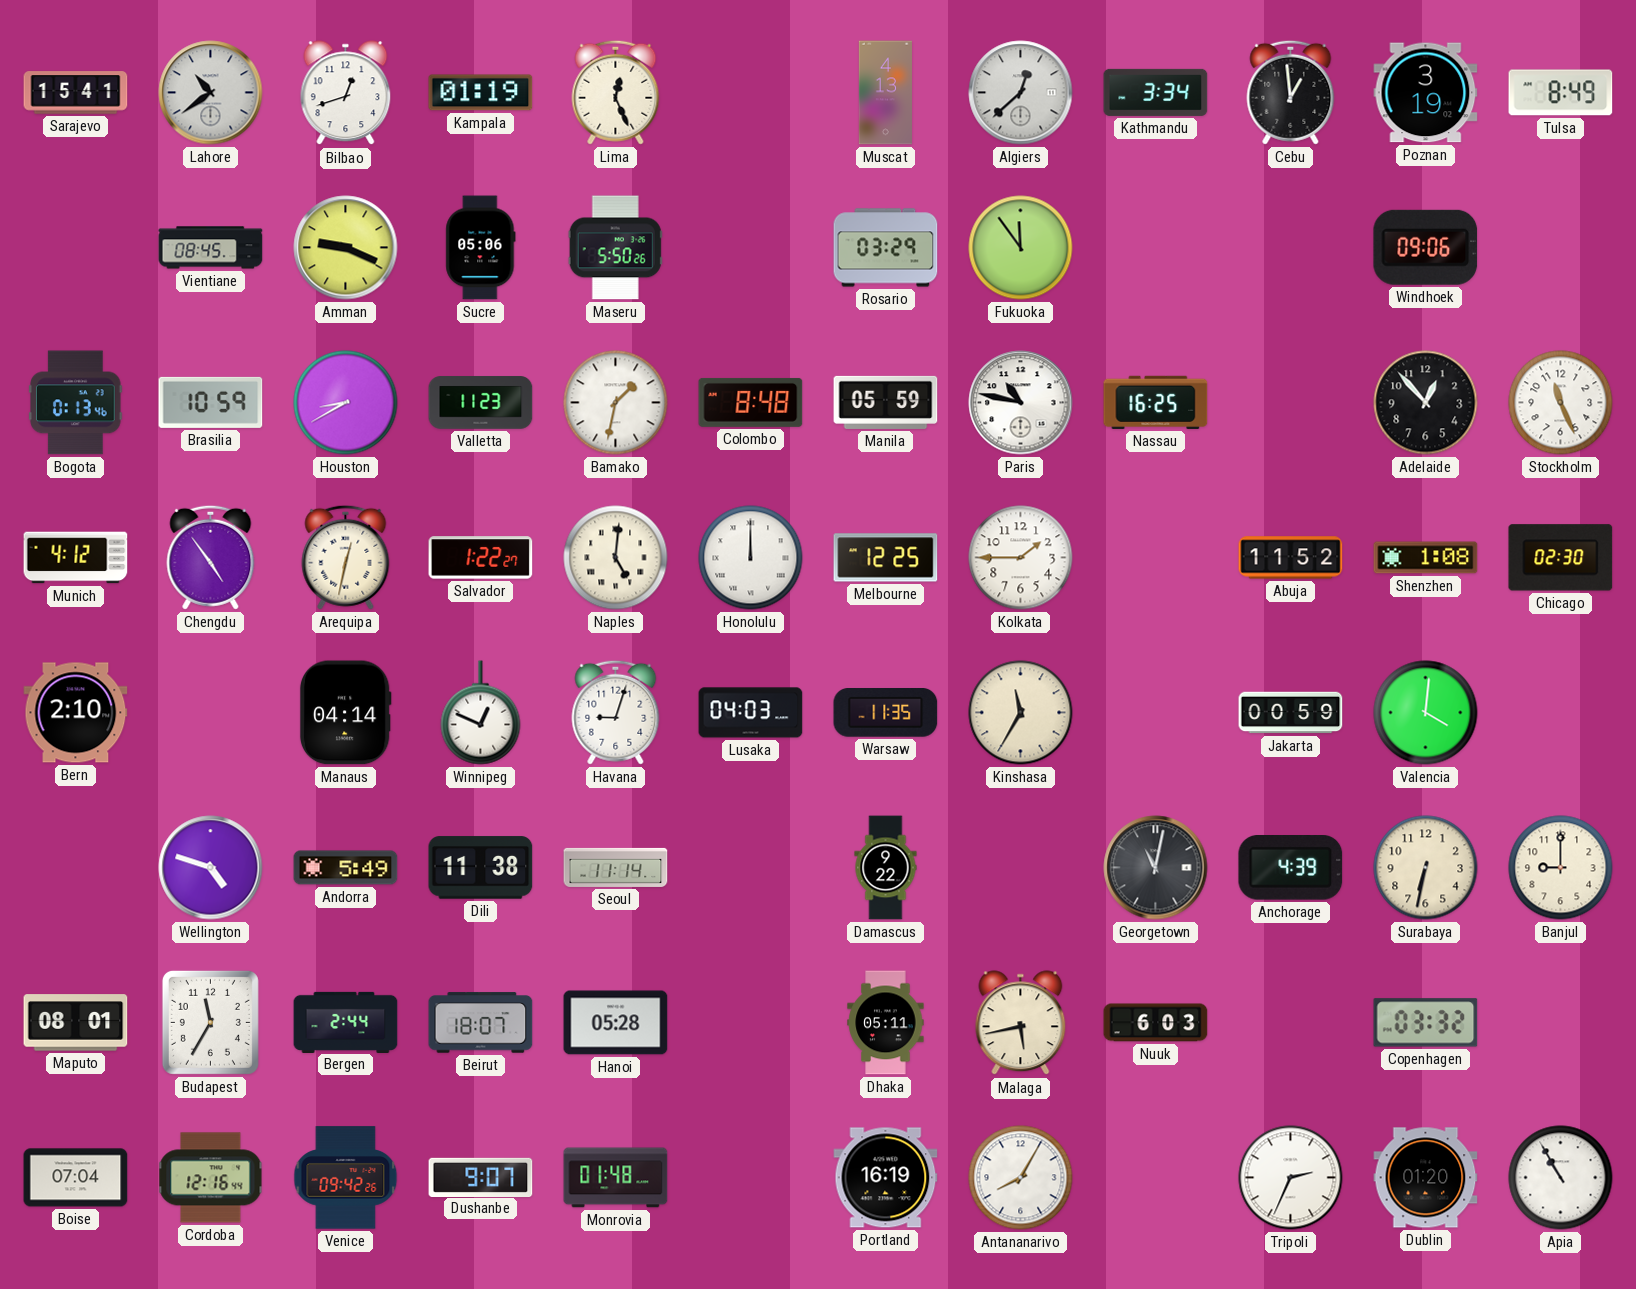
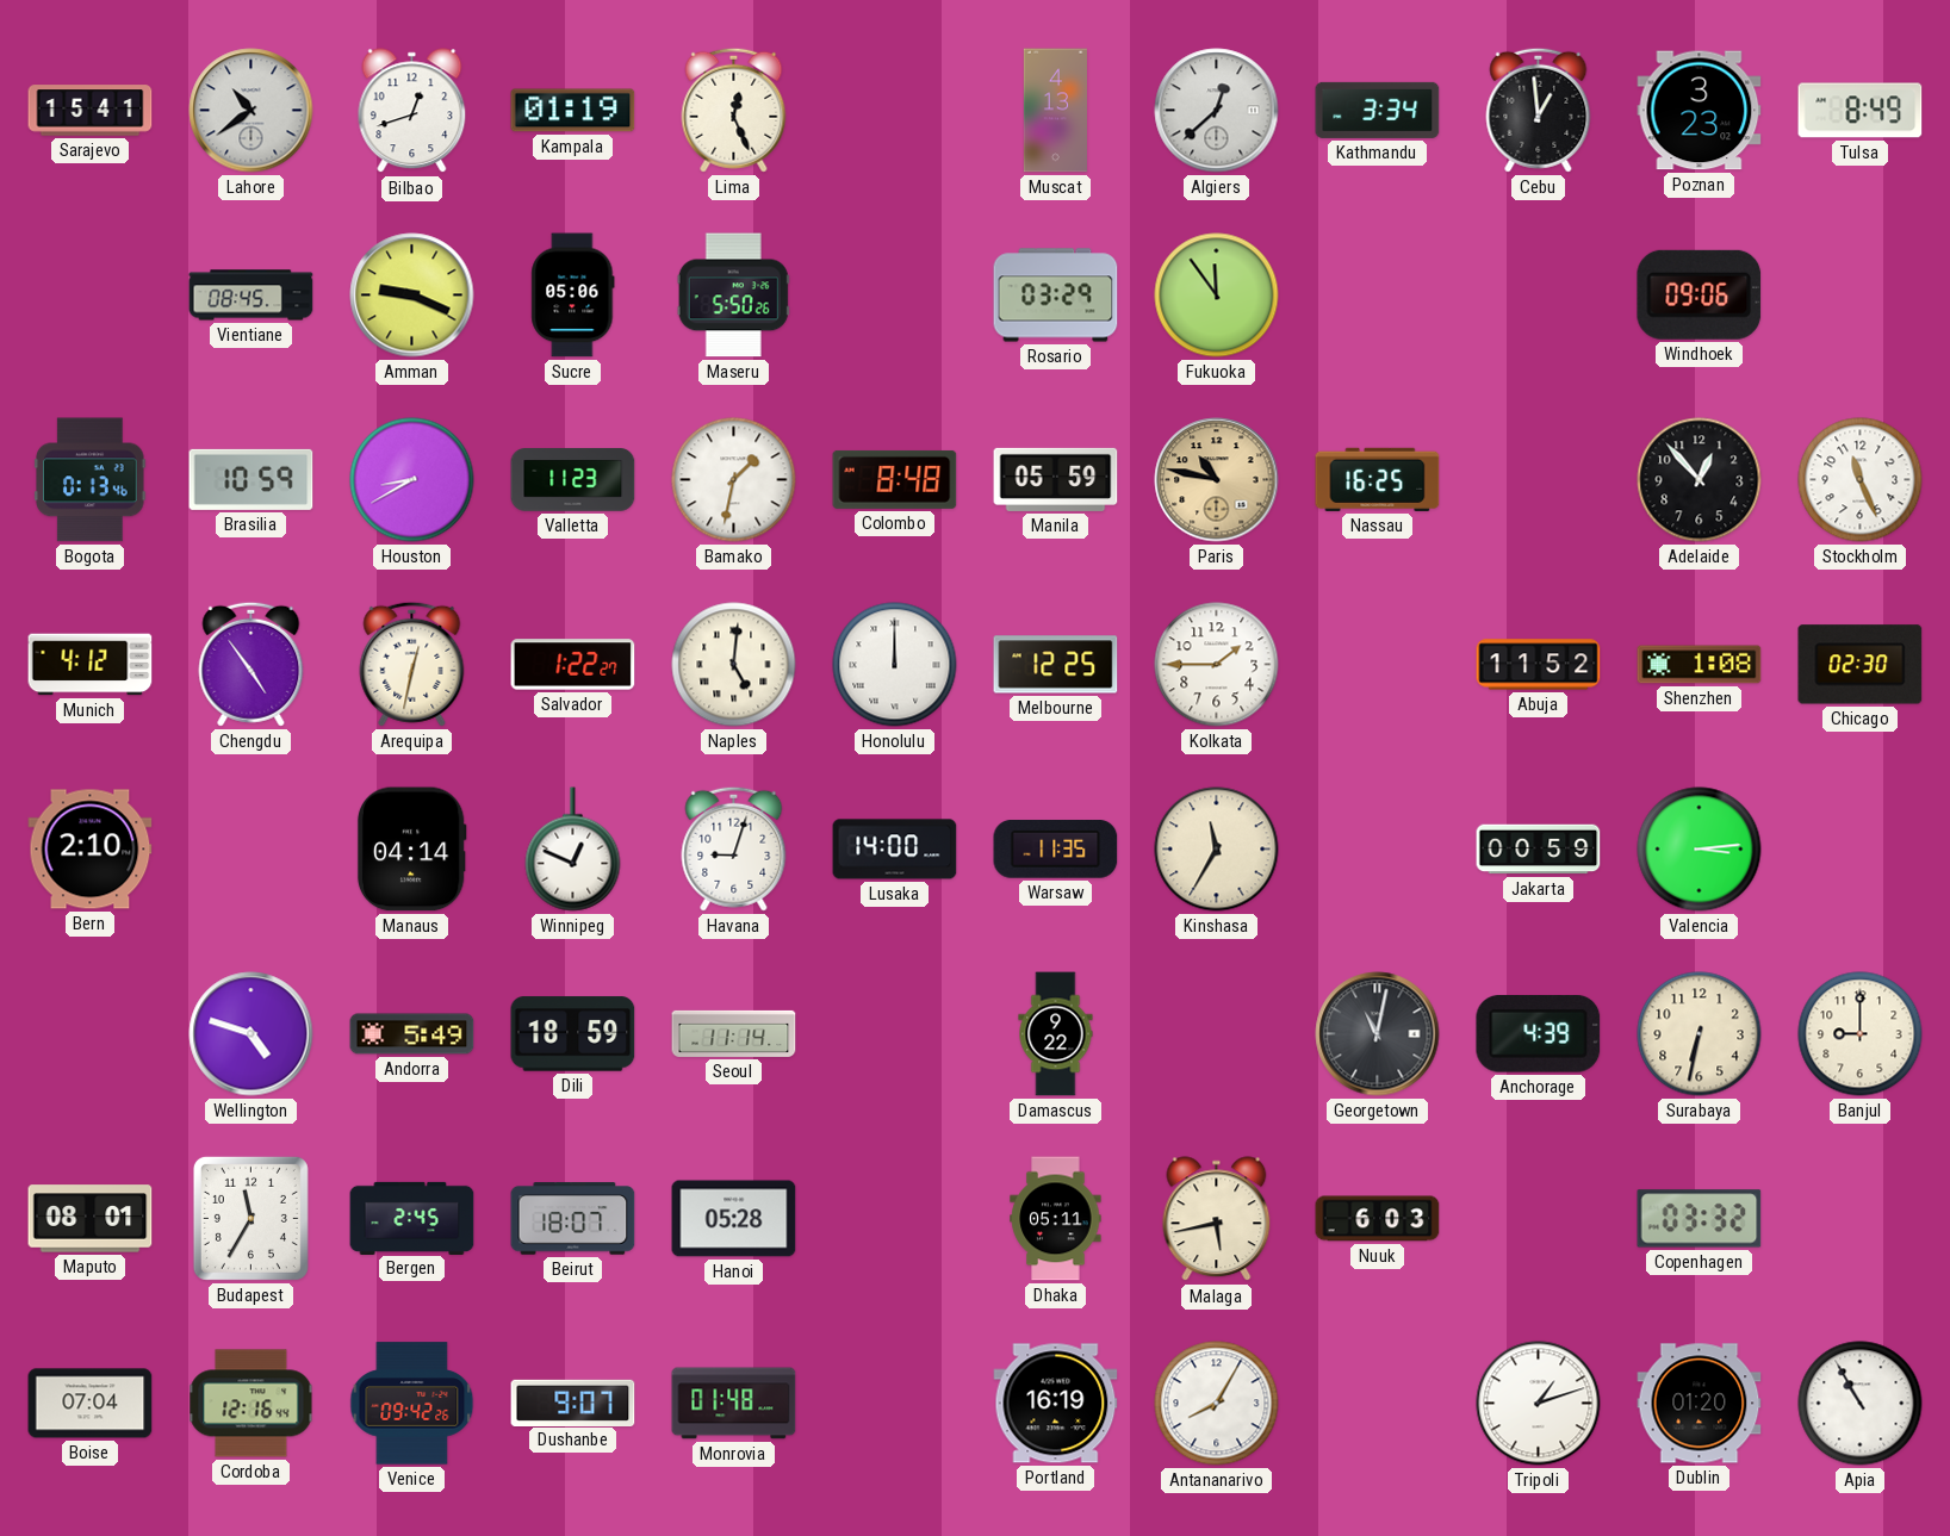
Poznan: 3:19 -> 3:23
Paris dial: white -> champagne
Lusaka: 04:03 -> 14:00
Valencia: 4:01 -> 3:14
Dili: 11:38 -> 18:59
Bergen: 2:44 -> 2:45
Tripoli: 2:34 -> 1:12
